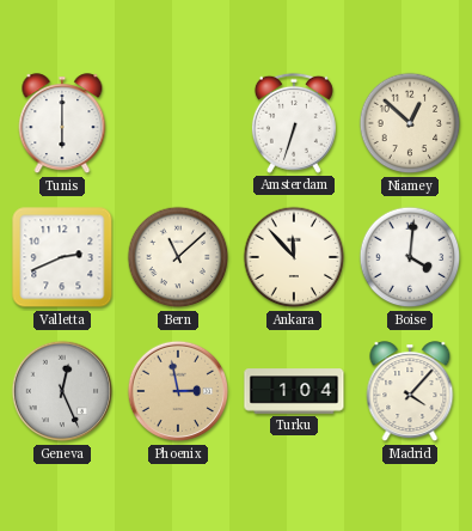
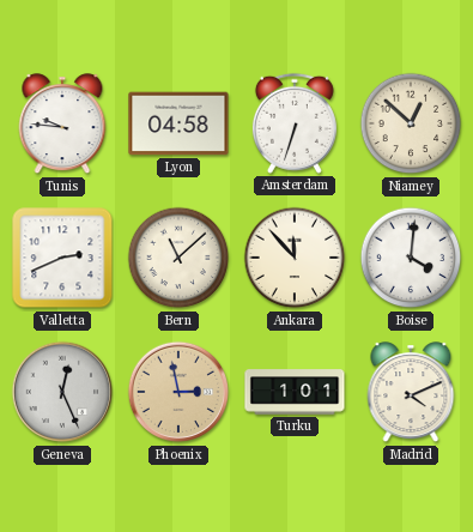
Tunis: 6:00 -> 9:46
Lyon: none -> 04:58
Turku: 1:04 -> 1:01
Madrid: 4:07 -> 4:11
